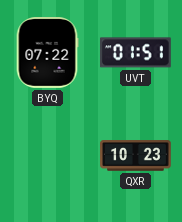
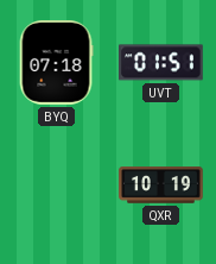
BYQ: 07:22 -> 07:18
QXR: 10:23 -> 10:19
